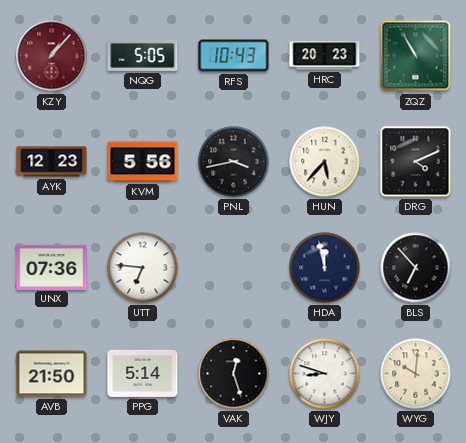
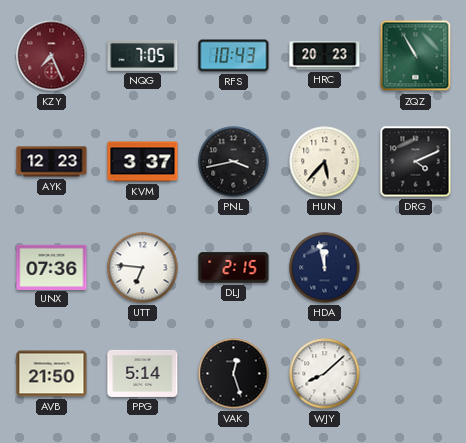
KZY: 1:07 -> 7:26
NQG: 5:05 -> 7:05
KVM: 5:56 -> 3:37
DLJ: none -> 2:15
BLS: 6:53 -> none
WJY: 8:48 -> 8:08
WYG: 10:01 -> none
